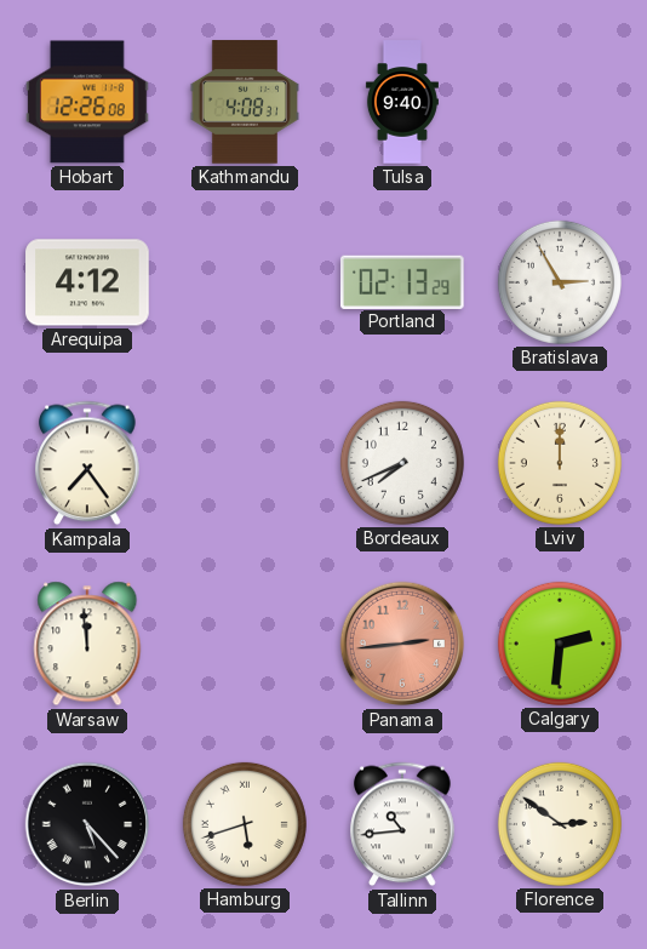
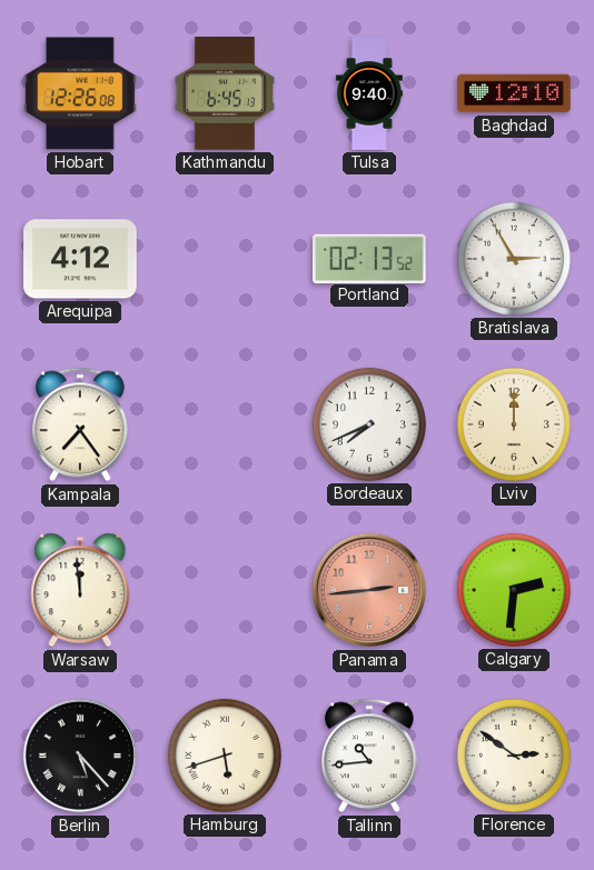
Kathmandu: 4:08 -> 6:45
Baghdad: none -> 12:10
Portland: 02:13:29 -> 02:13:52
